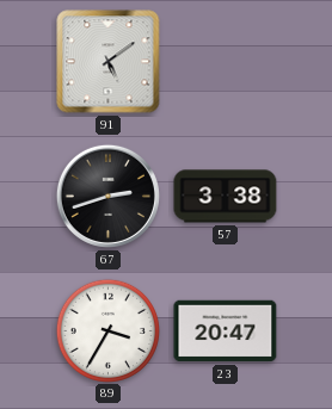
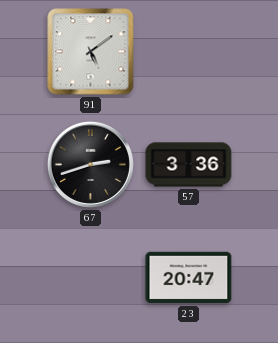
57: 3:38 -> 3:36
89: 3:35 -> none
